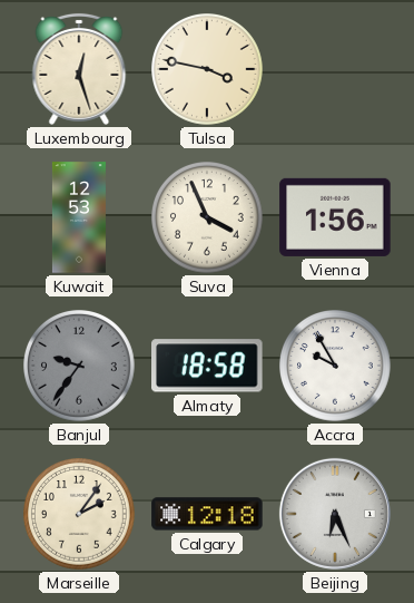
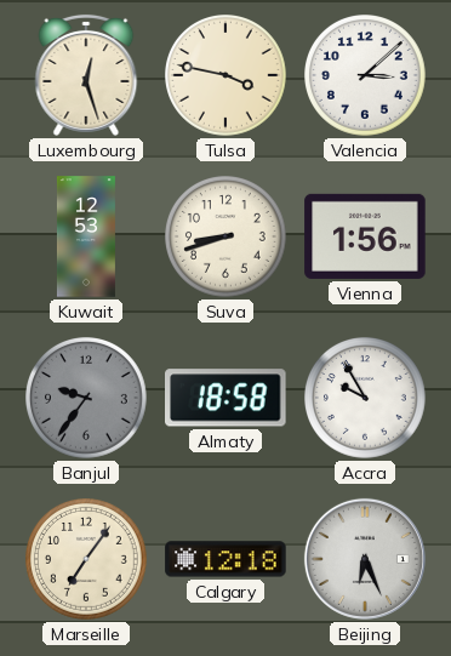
Valencia: none -> 3:08
Suva: 3:56 -> 8:42
Marseille: 2:06 -> 7:06
